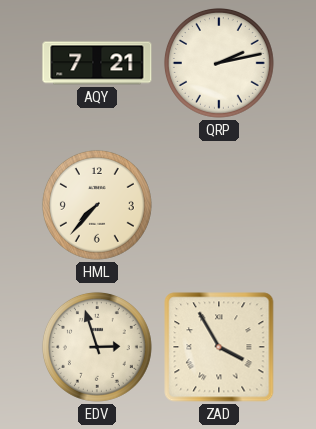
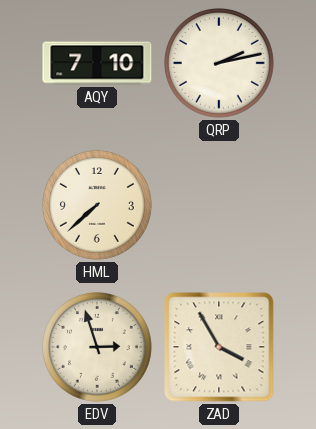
AQY: 7:21 -> 7:10
HML: 7:37 -> 7:38
